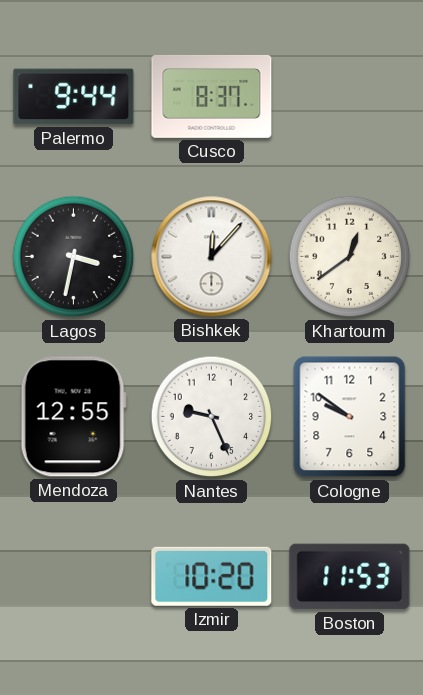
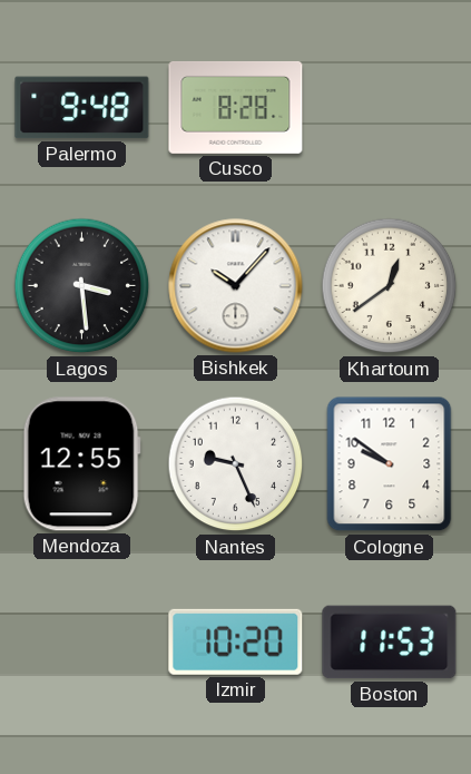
Palermo: 9:44 -> 9:48
Cusco: 8:37 -> 8:28
Lagos: 3:32 -> 3:29
Bishkek: 12:07 -> 10:07
